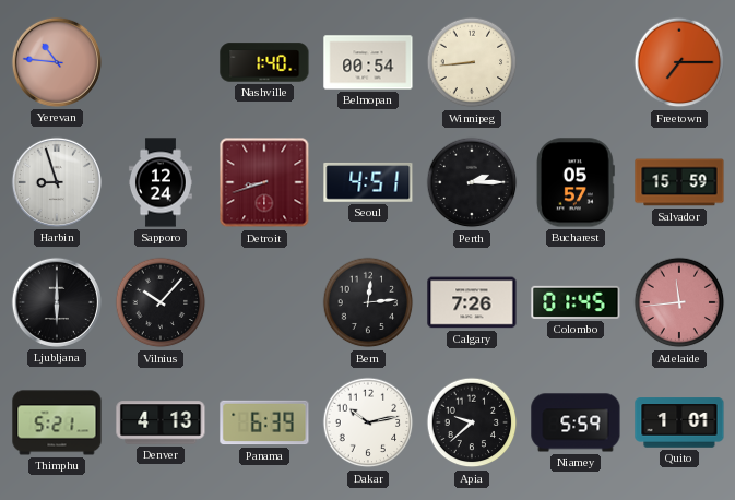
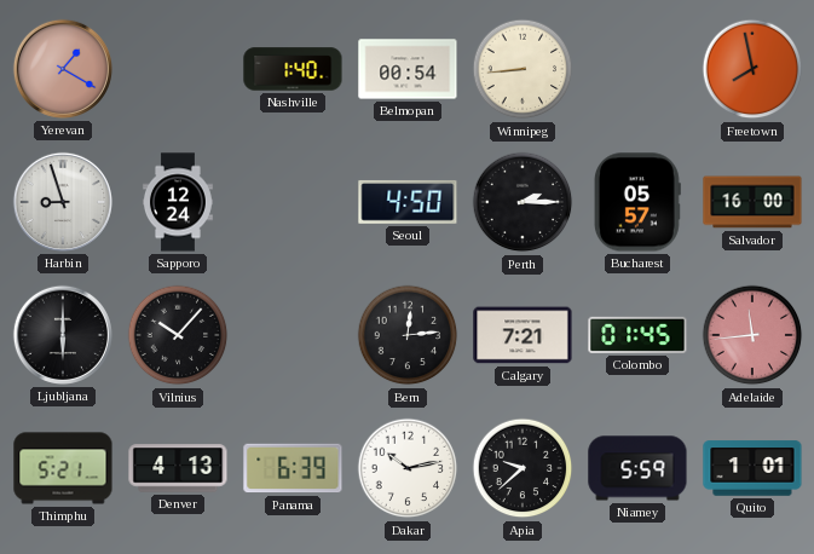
Yerevan: 10:46 -> 1:20
Freetown: 7:15 -> 7:58
Detroit: 8:42 -> none
Seoul: 4:51 -> 4:50
Salvador: 15:59 -> 16:00
Calgary: 7:26 -> 7:21
